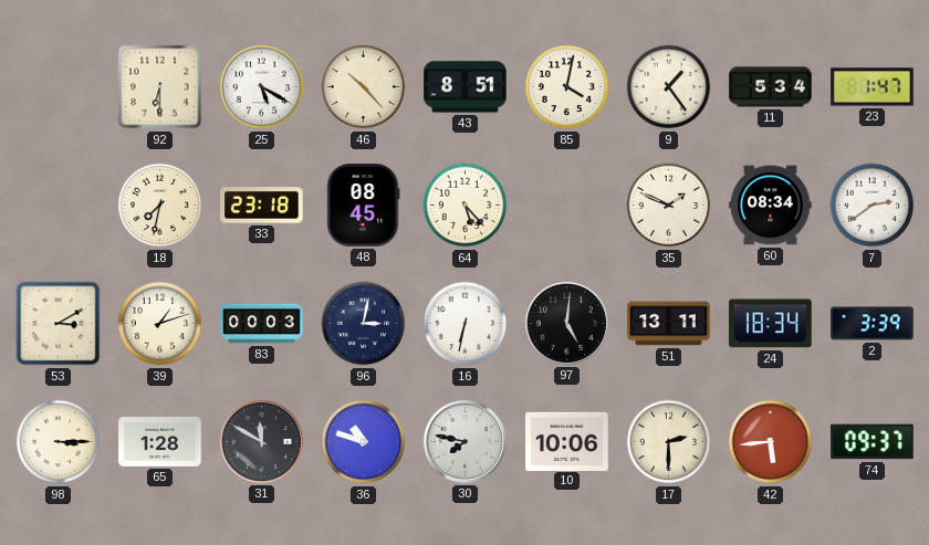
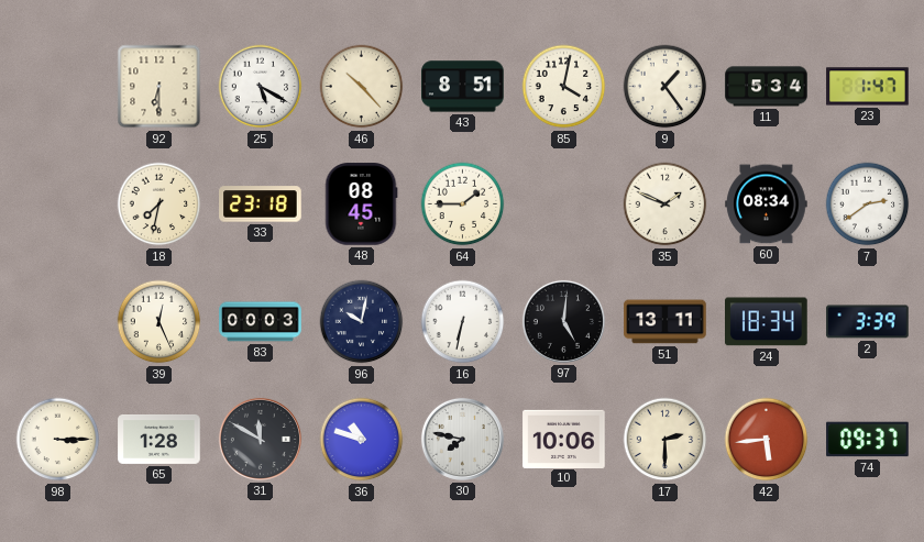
64: 5:23 -> 1:45
53: 3:10 -> none
39: 1:12 -> 12:26
96: 3:02 -> 10:02
